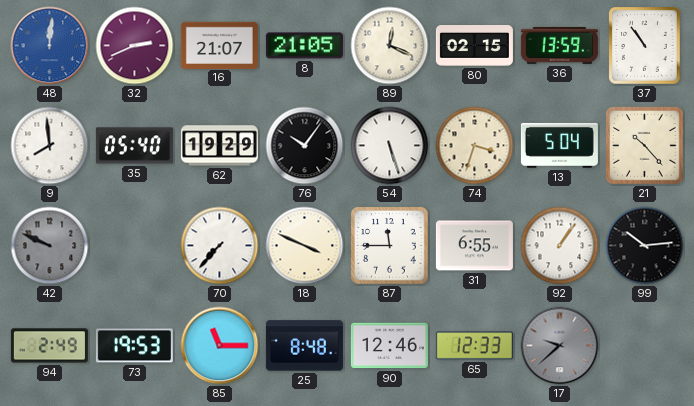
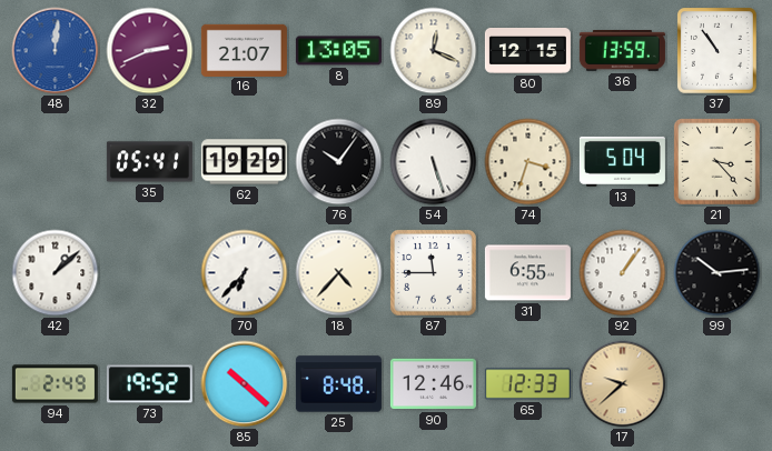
8: 21:05 -> 13:05
80: 02:15 -> 12:15
9: 7:59 -> none
35: 05:40 -> 05:41
21: 10:23 -> 3:23
42: 9:49 -> 1:08
42 dial: grey -> white
70: 7:37 -> 6:37
18: 3:49 -> 4:37
73: 19:53 -> 19:52
85: 11:15 -> 10:22
17 dial: grey -> champagne
